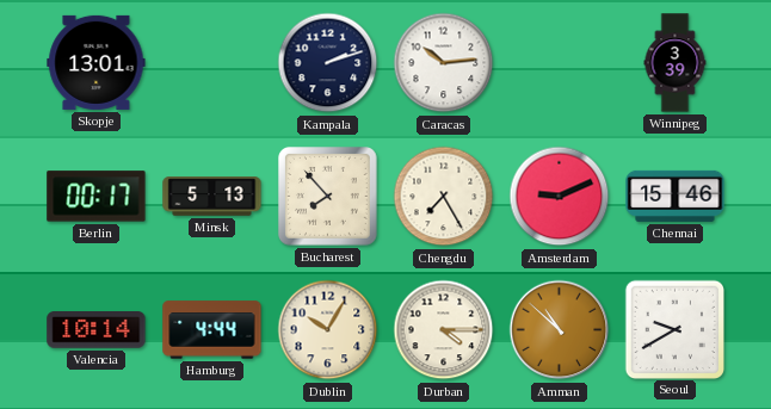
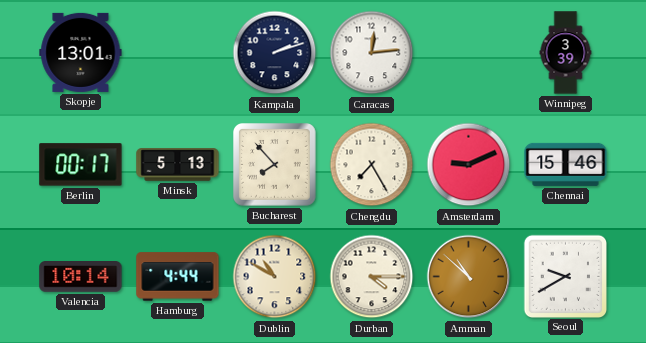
Caracas: 10:14 -> 12:14
Dublin: 10:05 -> 10:50
